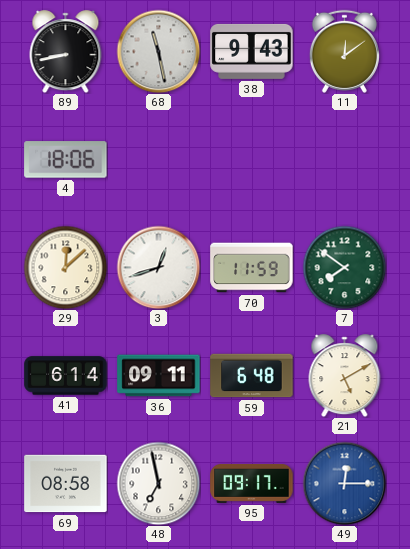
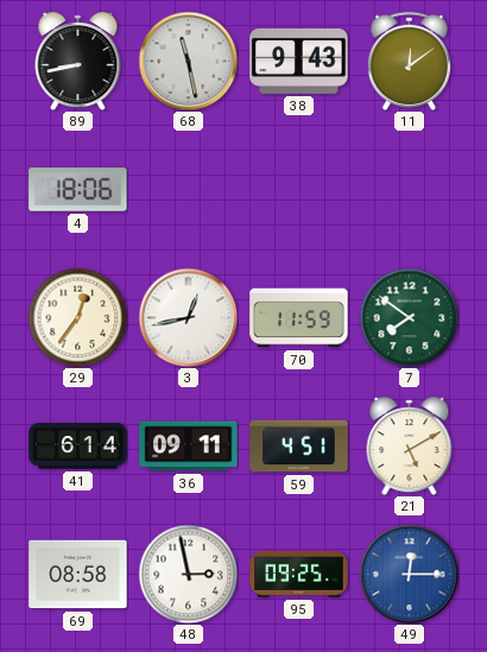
29: 12:08 -> 12:36
3: 12:42 -> 12:43
59: 6:48 -> 4:51
48: 6:58 -> 2:58
95: 09:17 -> 09:25
